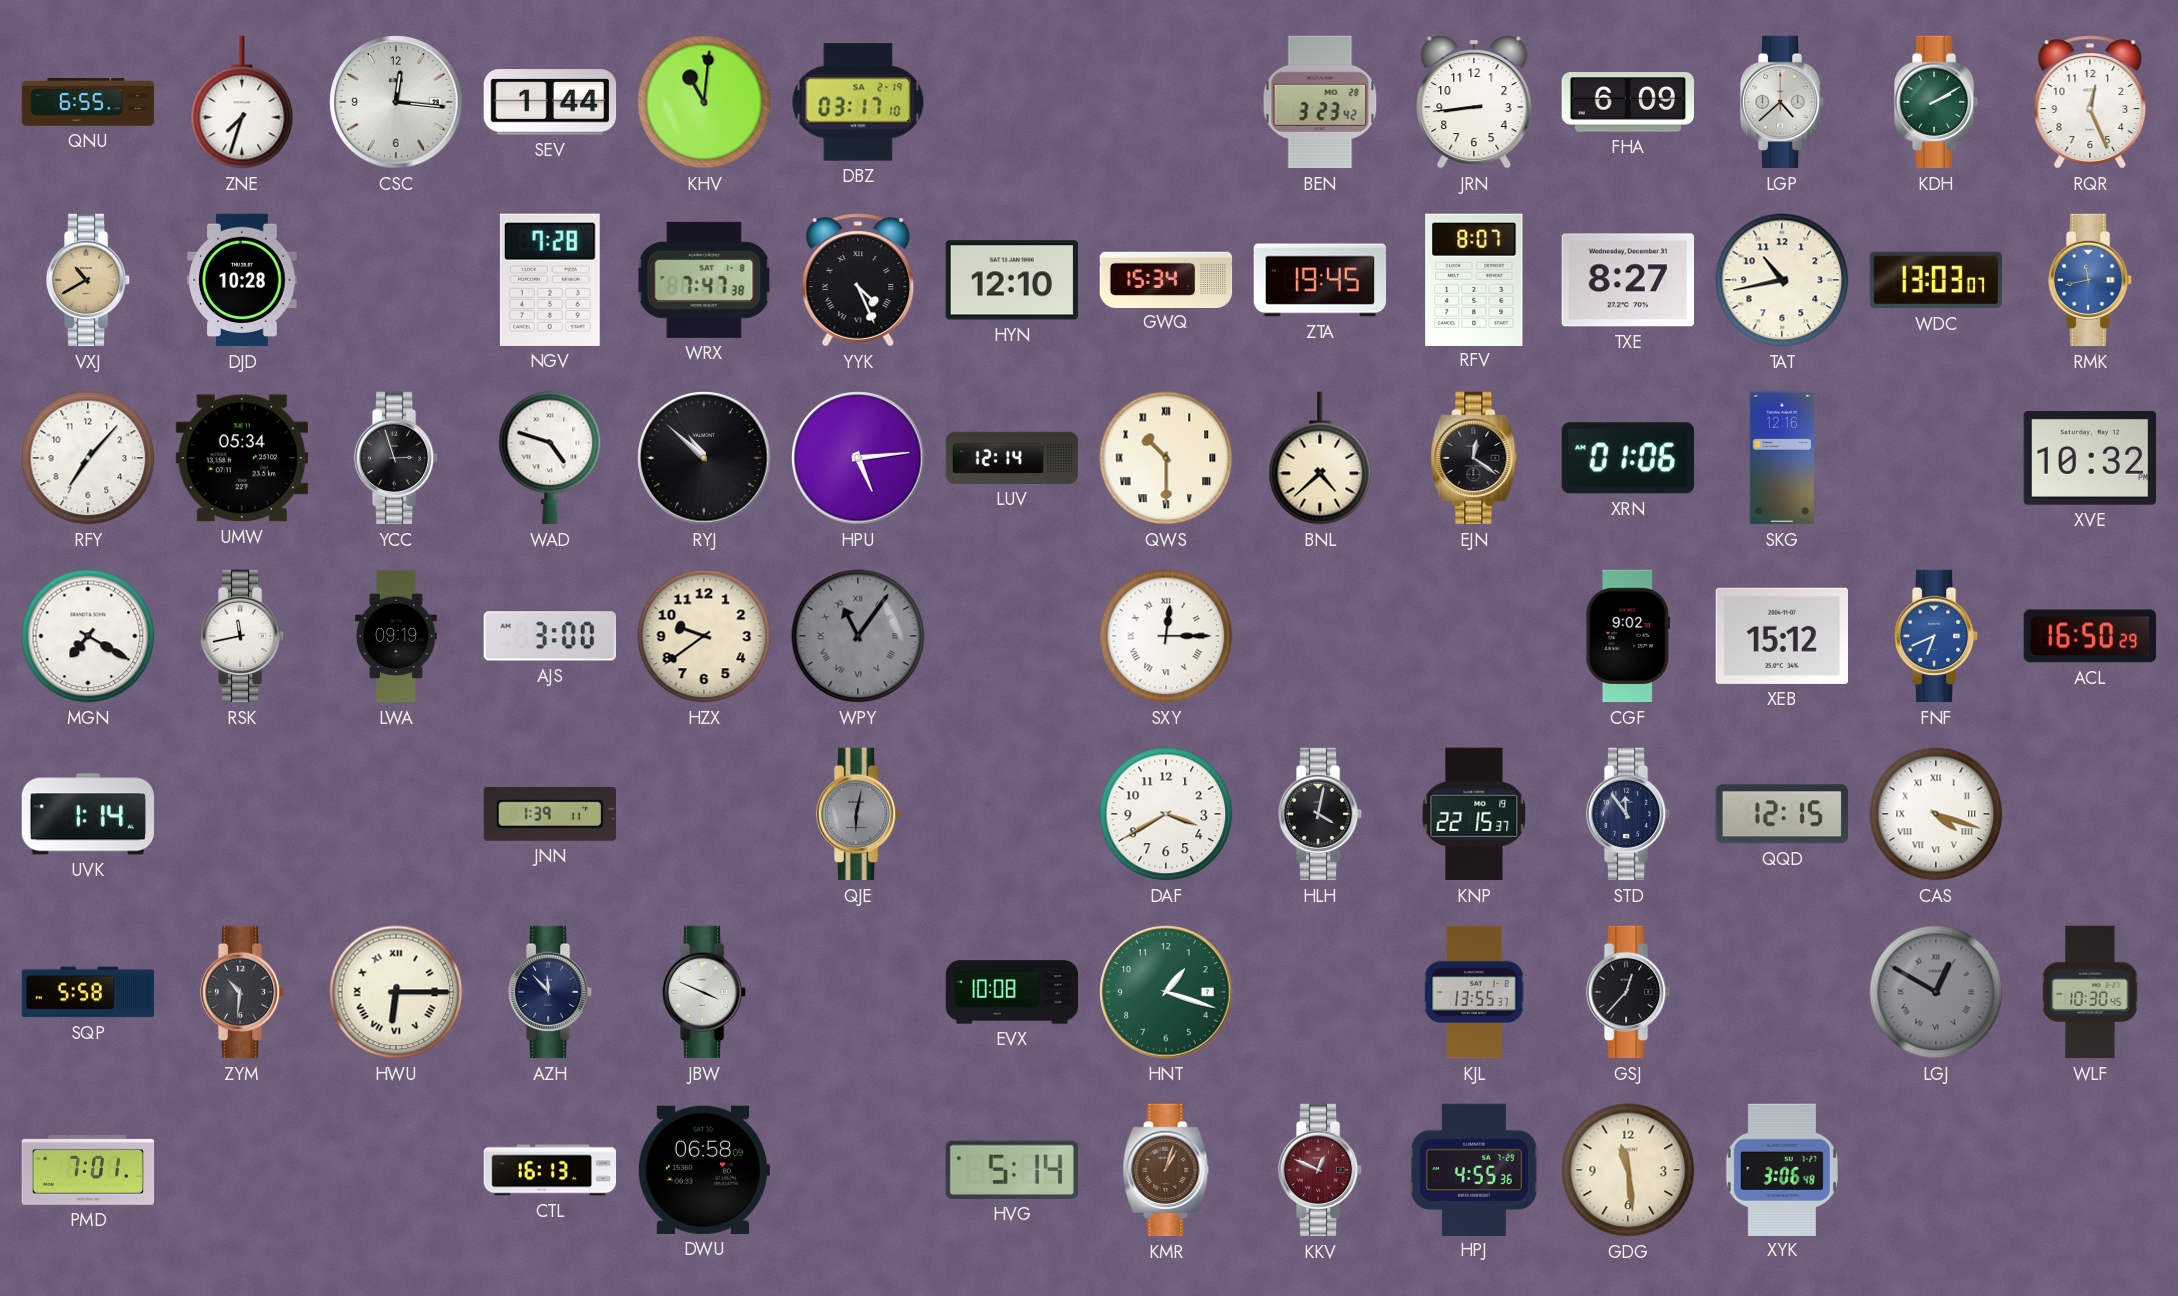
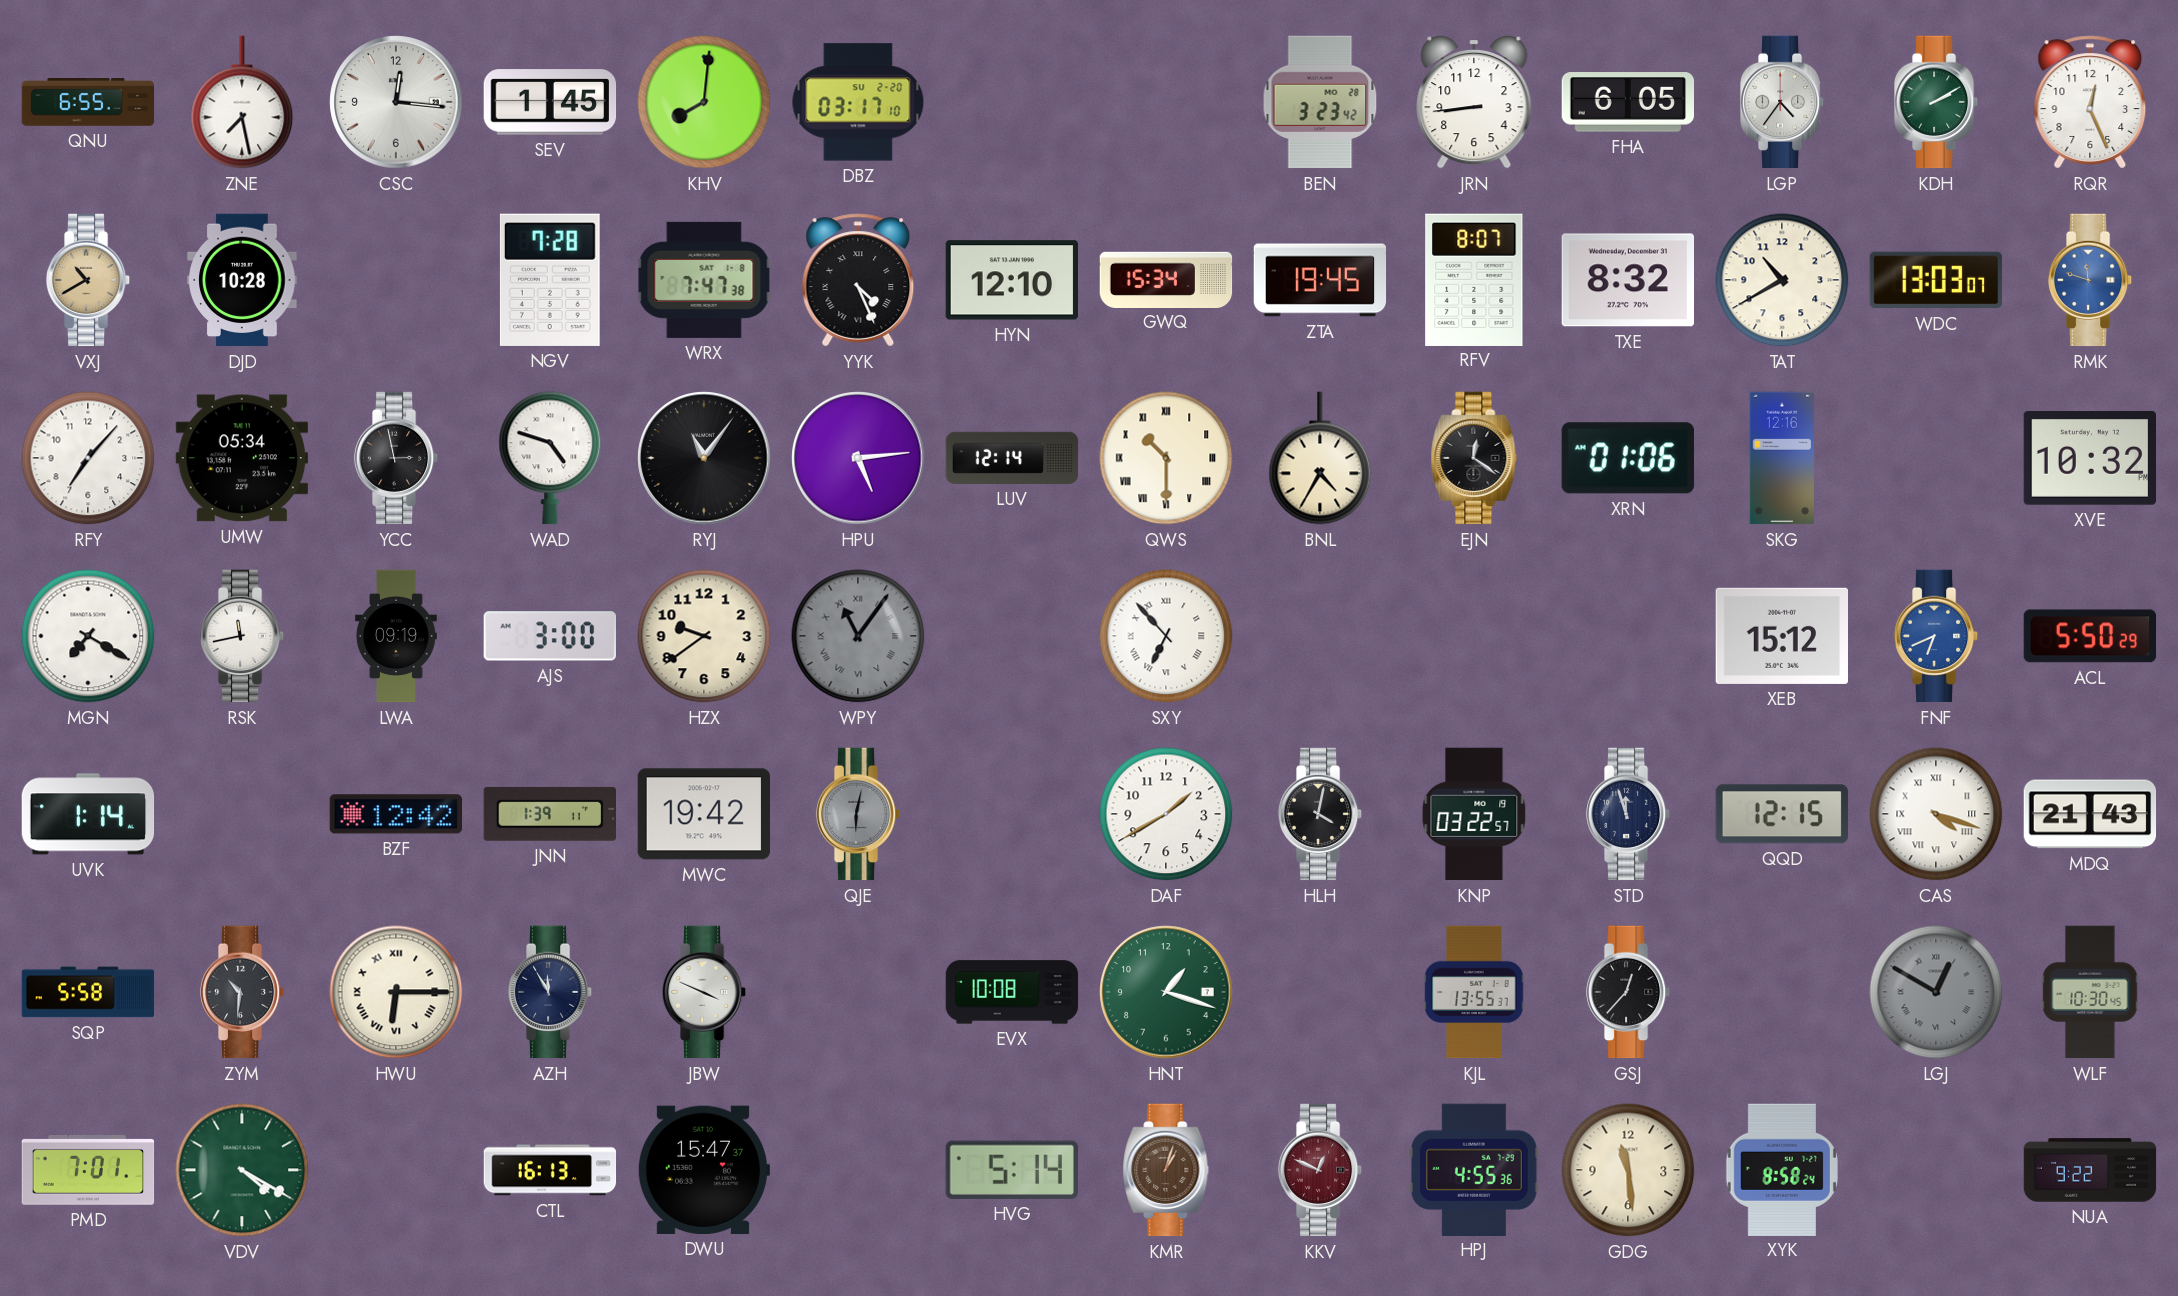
ZNE: 7:33 -> 7:28
SEV: 1:44 -> 1:45
KHV: 11:01 -> 8:01
DBZ date: SA 2-19 -> SU 2-20
FHA: 6:09 -> 6:05
LGP: 4:38 -> 4:36
TXE: 8:27 -> 8:32
TAT: 10:43 -> 10:40
RMK: 11:43 -> 11:48
YCC: 2:57 -> 2:58
RYJ: 10:52 -> 11:06
BNL: 4:38 -> 4:35
SXY: 12:15 -> 6:53
CGF: 9:02 -> none
ACL: 16:50 -> 5:50
BZF: none -> 12:42
MWC: none -> 19:42
DAF: 3:40 -> 1:40
KNP: 22:15 -> 03:22
STD: 11:54 -> 11:57
MDQ: none -> 21:43
AZH: 11:53 -> 11:55
VDV: none -> 4:20
DWU: 06:58 -> 15:47
XYK: 3:06 -> 8:58
NUA: none -> 9:22
